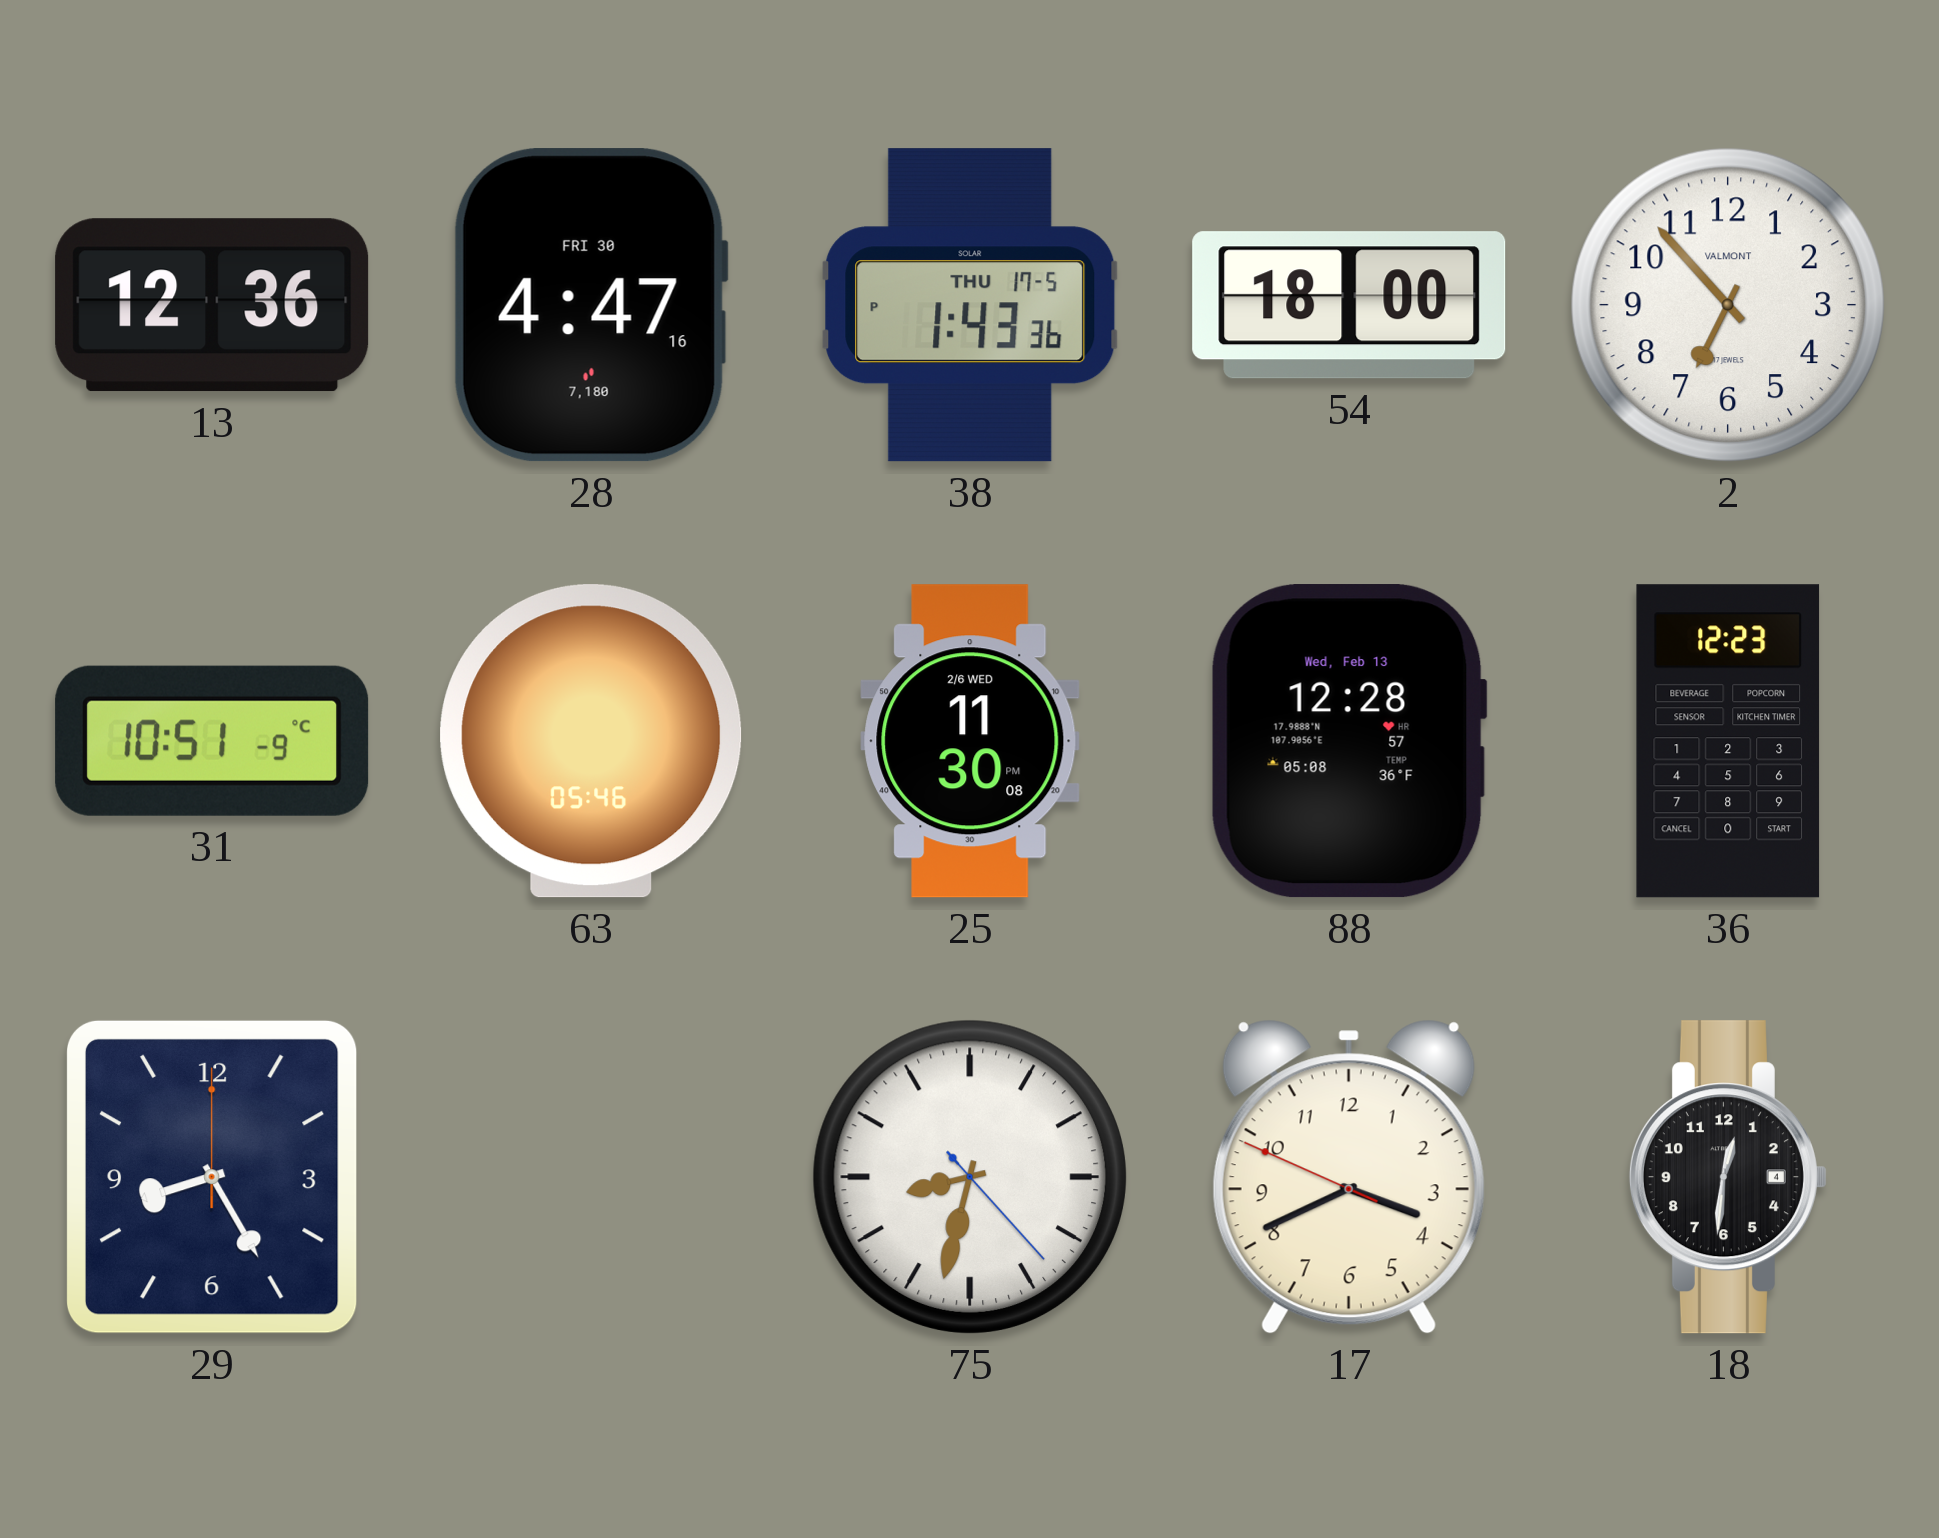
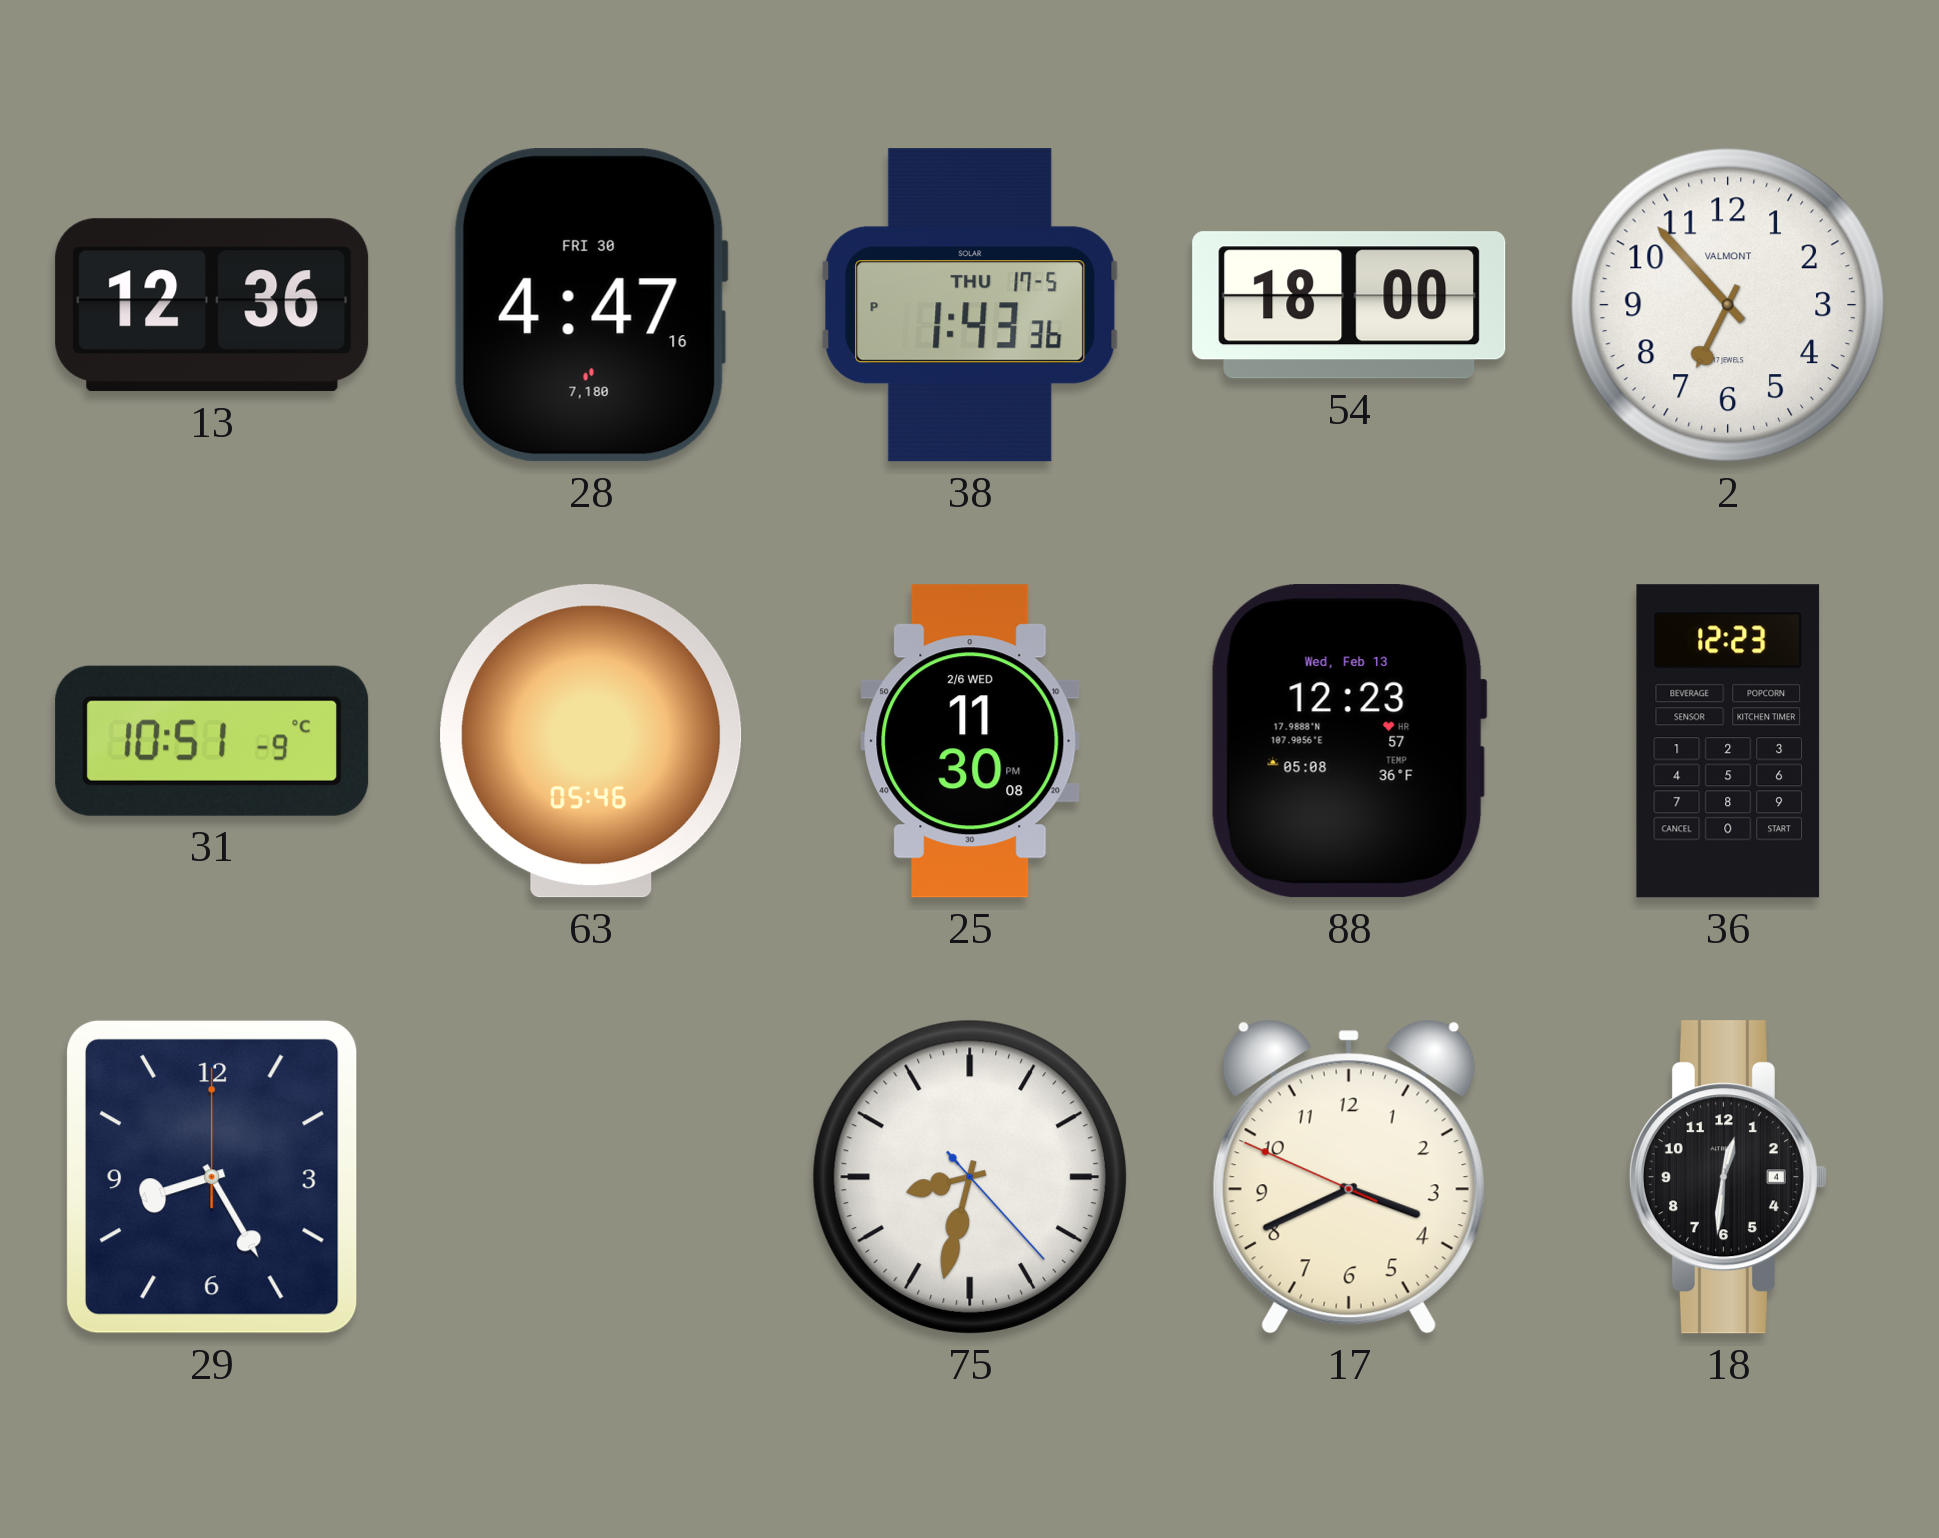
88: 12:28 -> 12:23
